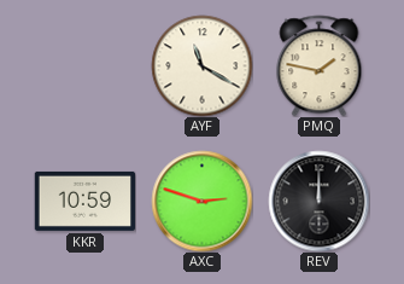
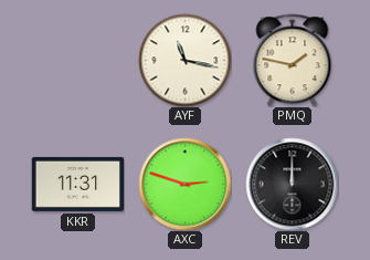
AYF: 11:20 -> 11:17
KKR: 10:59 -> 11:31
